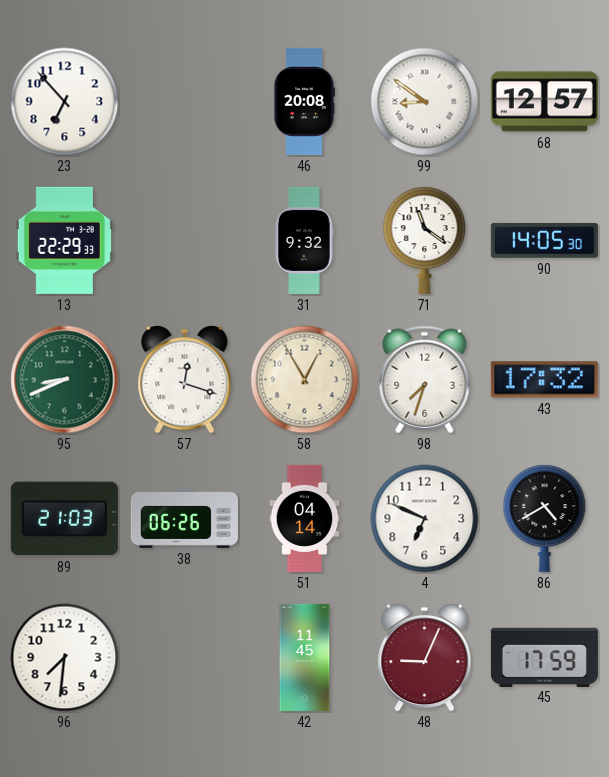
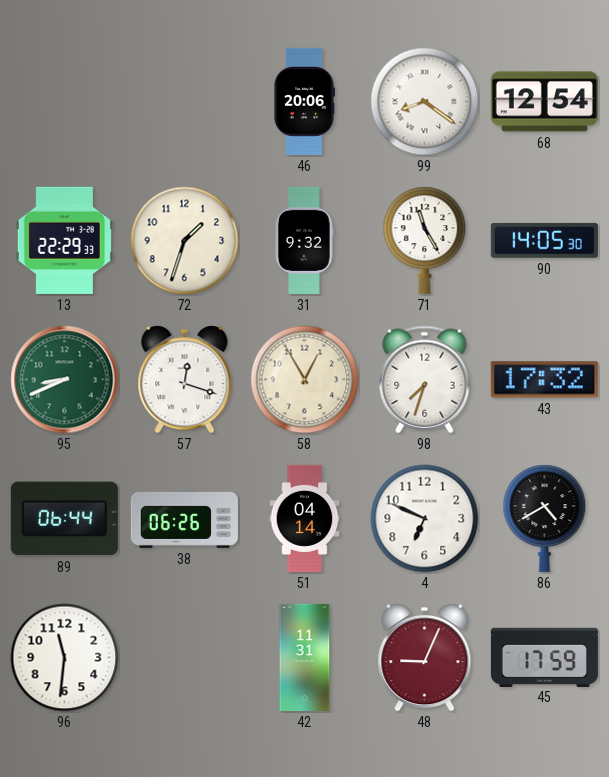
23: 6:53 -> none
46: 20:08 -> 20:06
99: 8:51 -> 8:21
68: 12:57 -> 12:54
72: none -> 1:33
71: 11:21 -> 11:25
89: 21:03 -> 06:44
96: 7:31 -> 11:31
42: 11:45 -> 11:31
